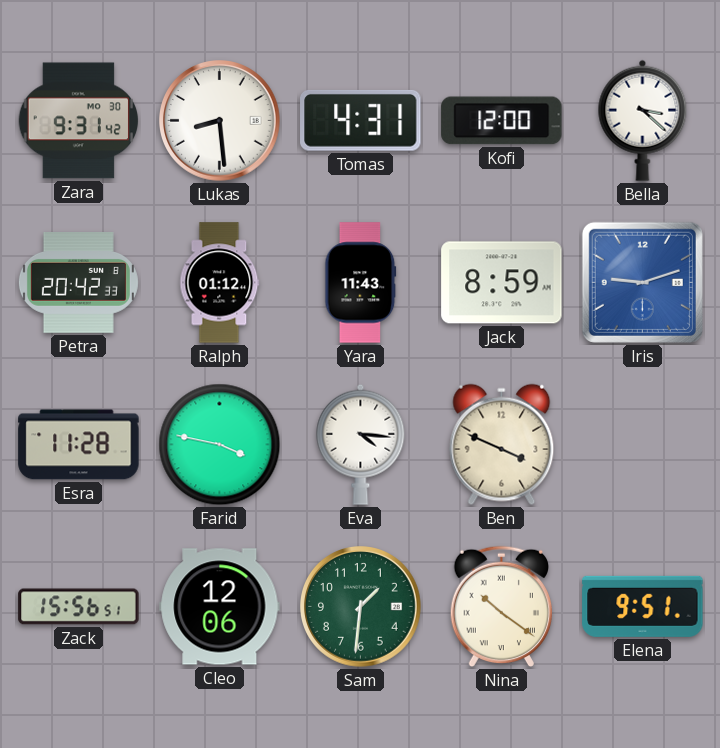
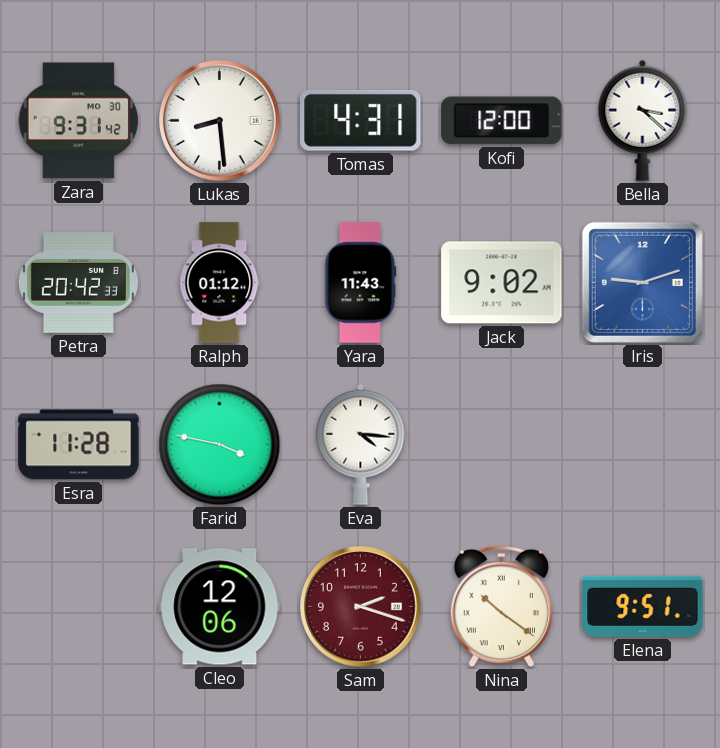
Jack: 8:59 -> 9:02
Ben: 3:49 -> none
Zack: 15:56 -> none
Sam: 1:31 -> 2:18
Sam dial: green -> burgundy
